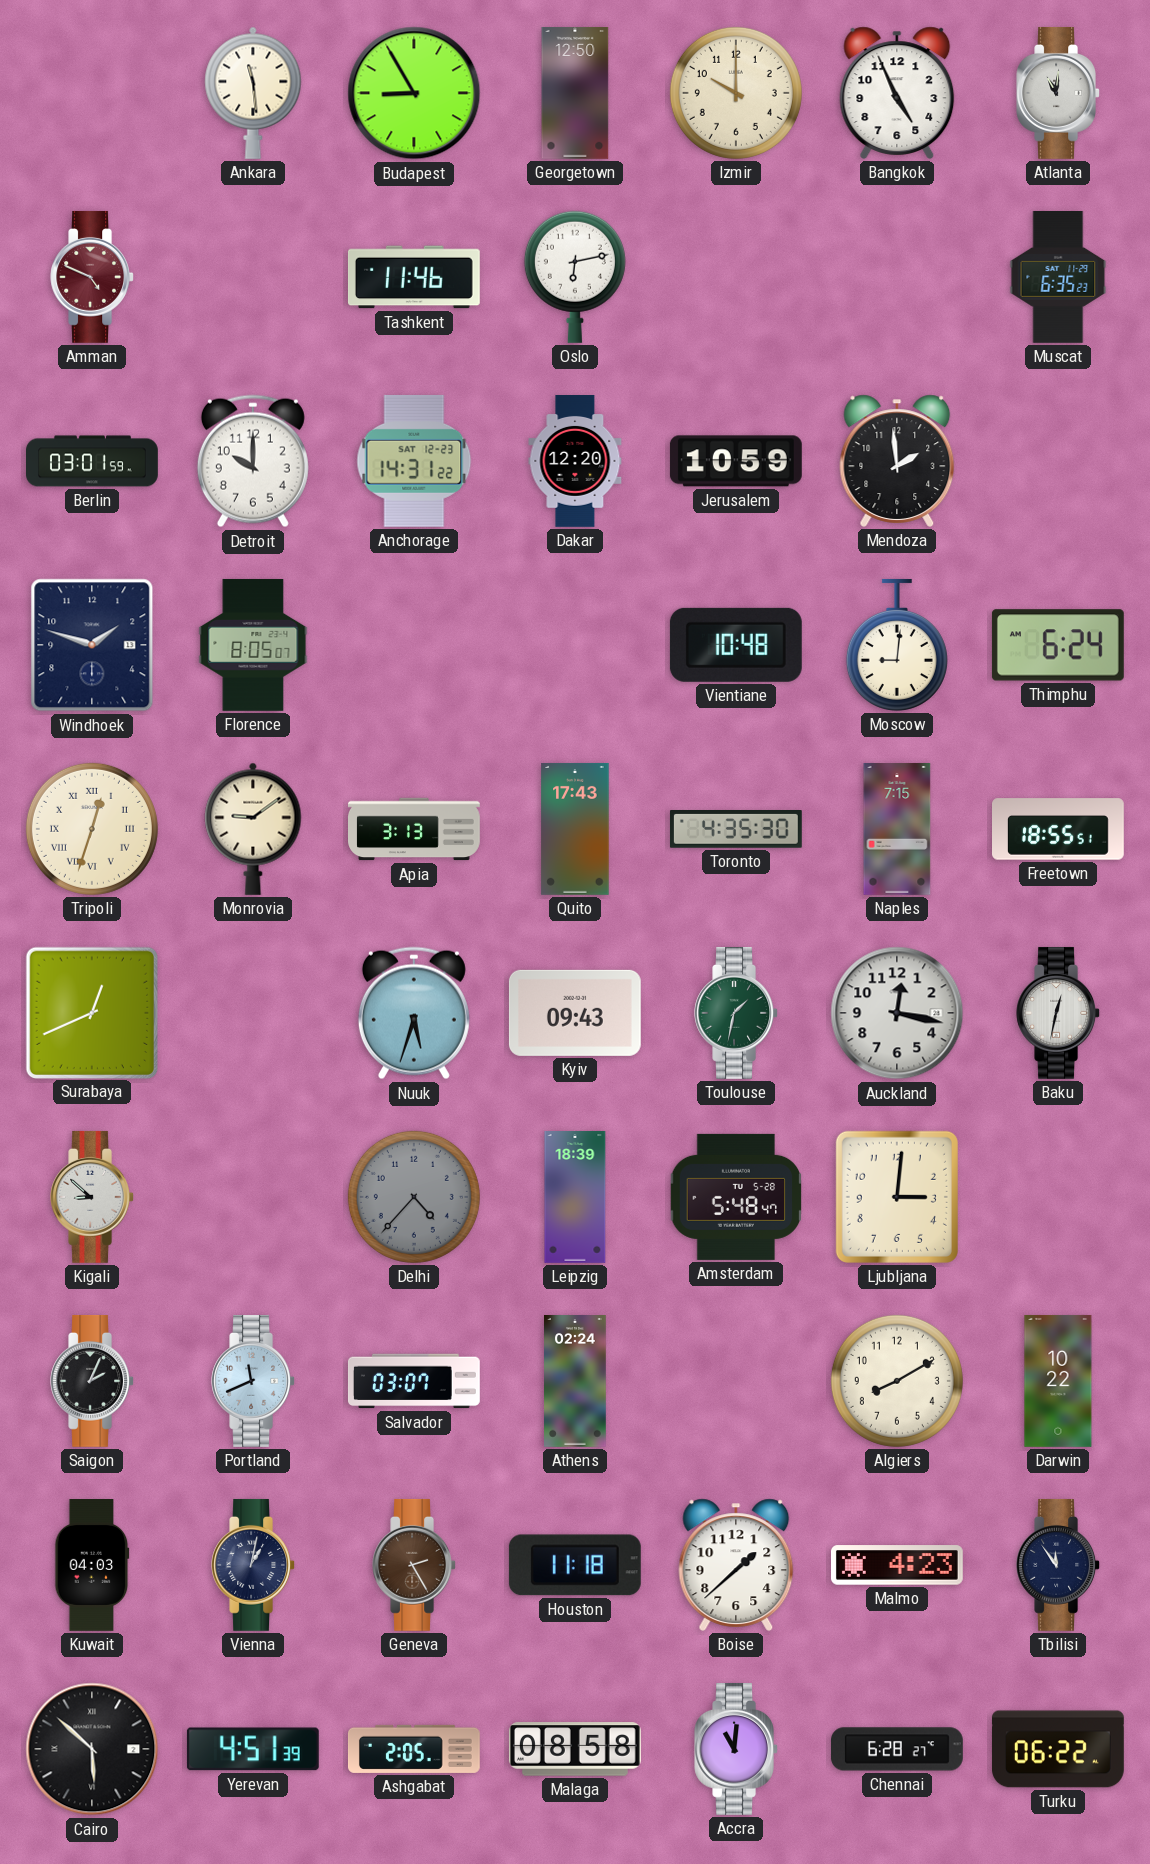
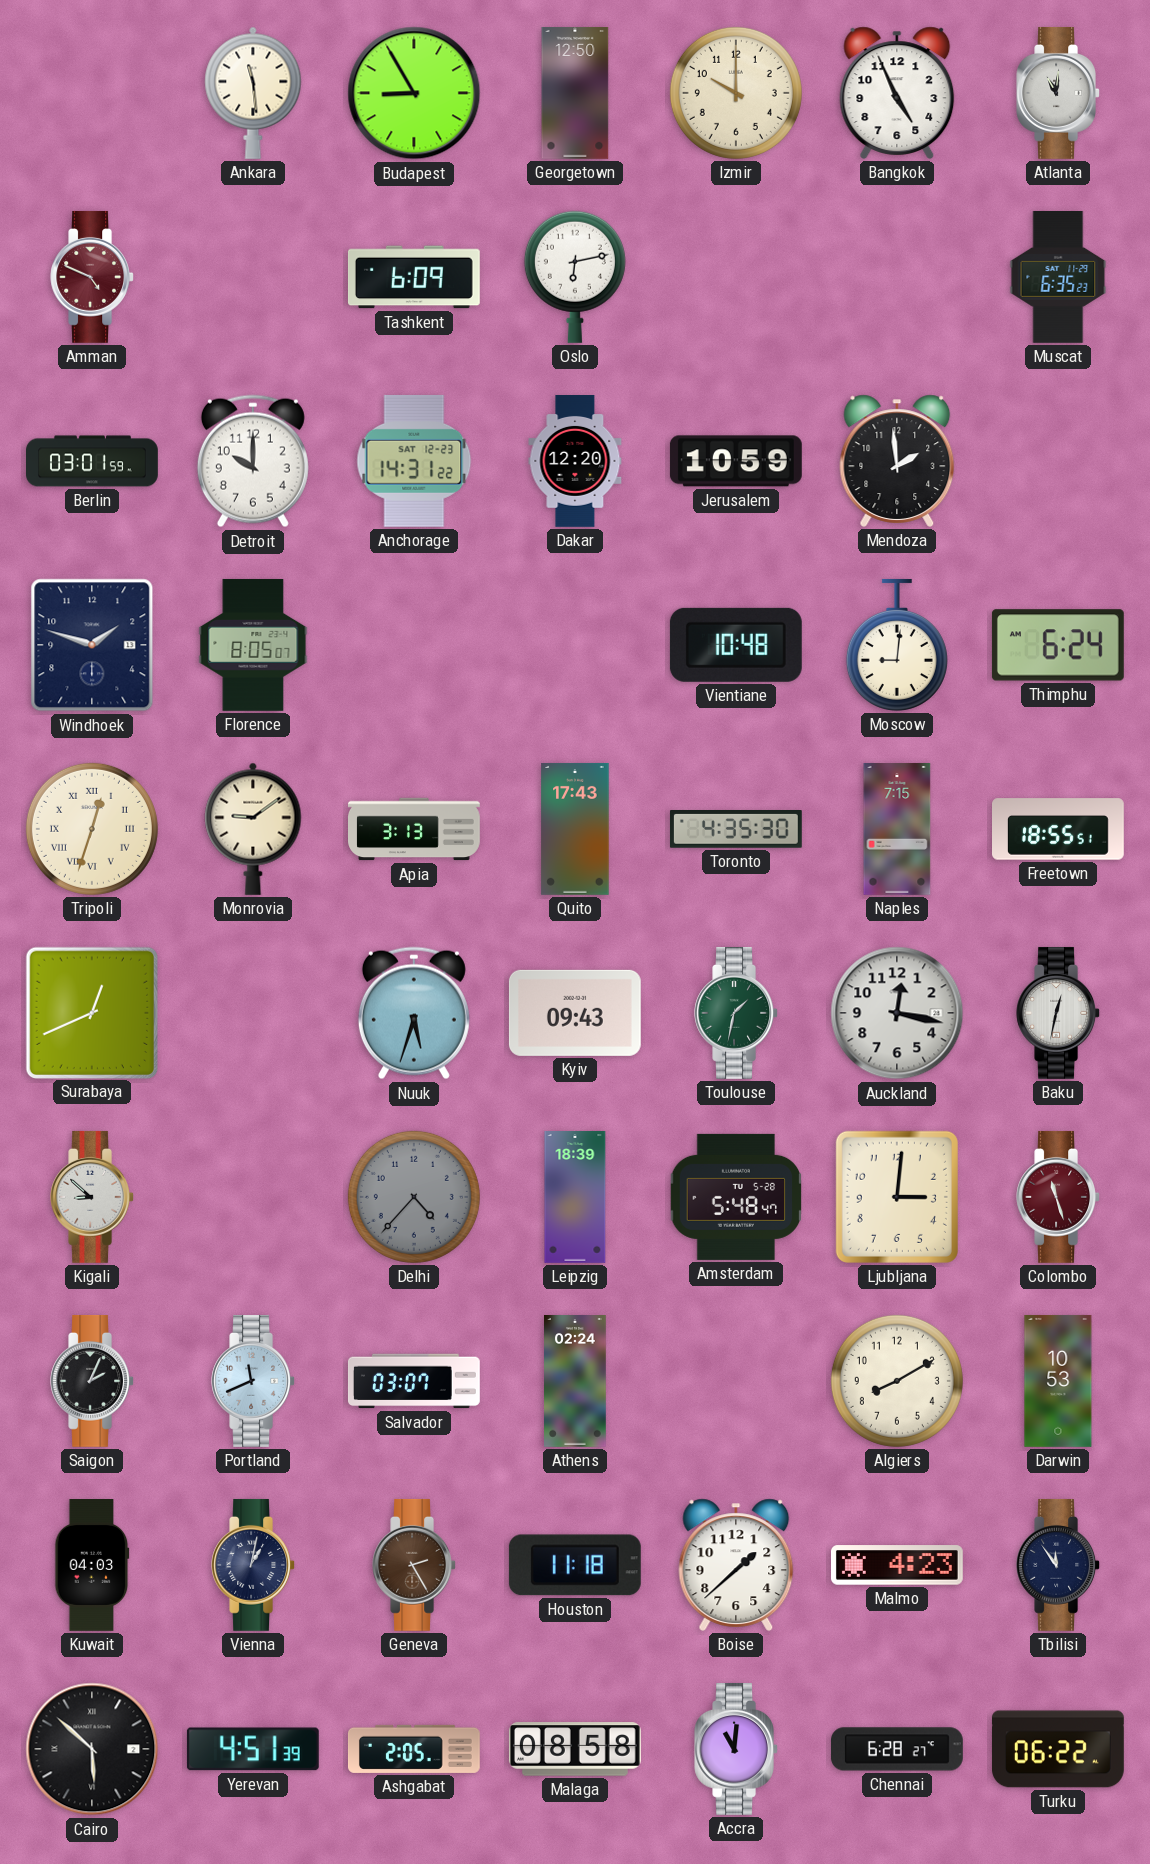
Tashkent: 11:46 -> 6:09
Colombo: none -> 11:27
Darwin: 10:22 -> 10:53
